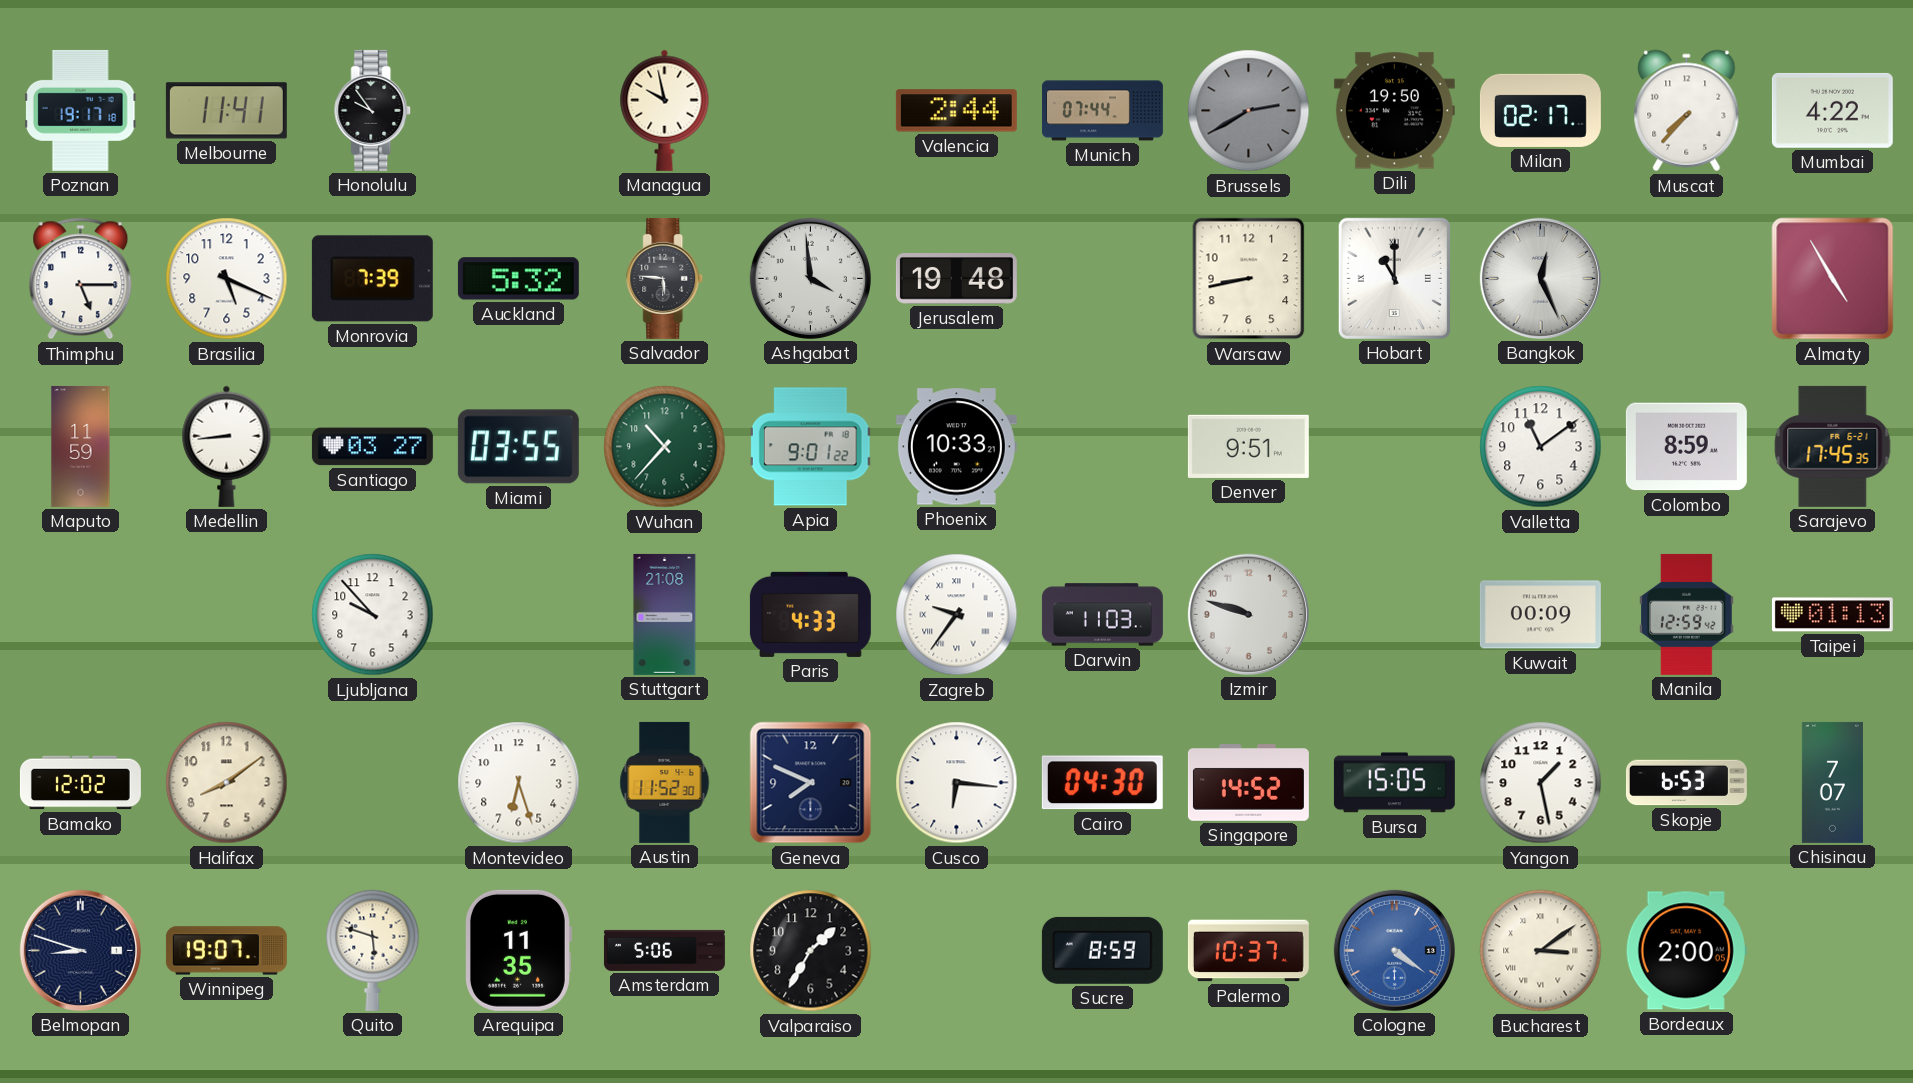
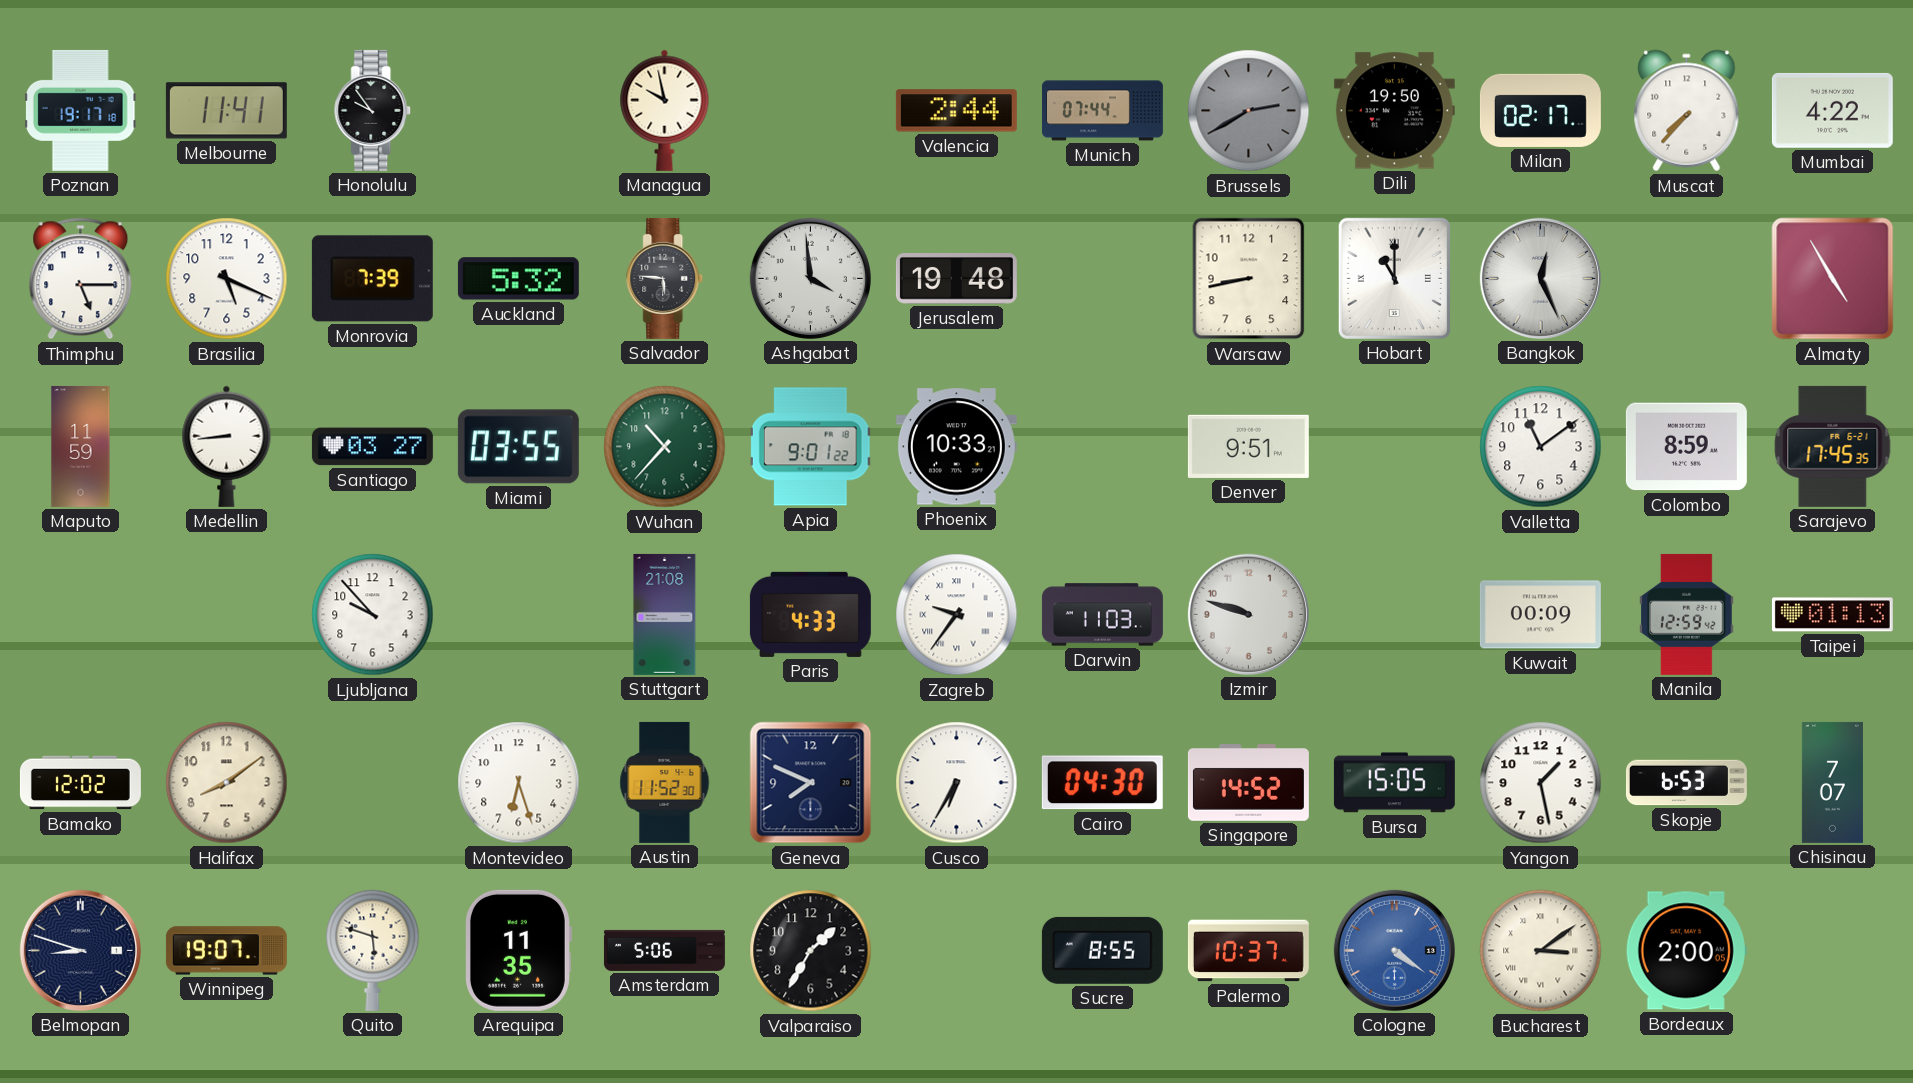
Cusco: 6:16 -> 6:35
Sucre: 8:59 -> 8:55
